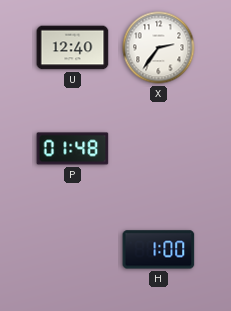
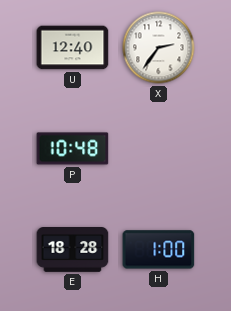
P: 01:48 -> 10:48
E: none -> 18:28
